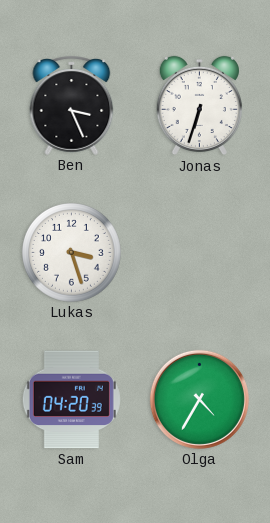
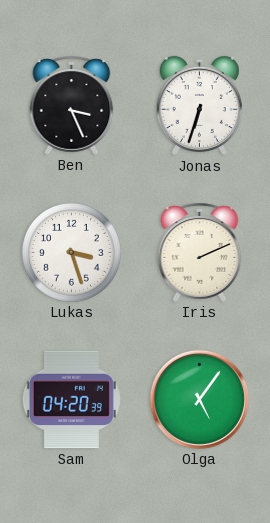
Iris: none -> 2:11
Olga: 4:35 -> 5:06
